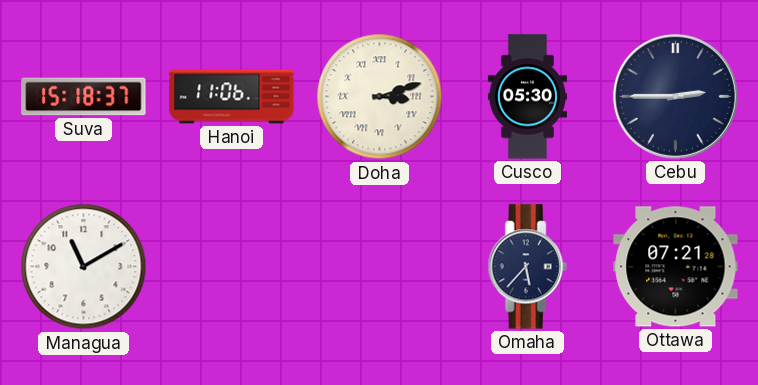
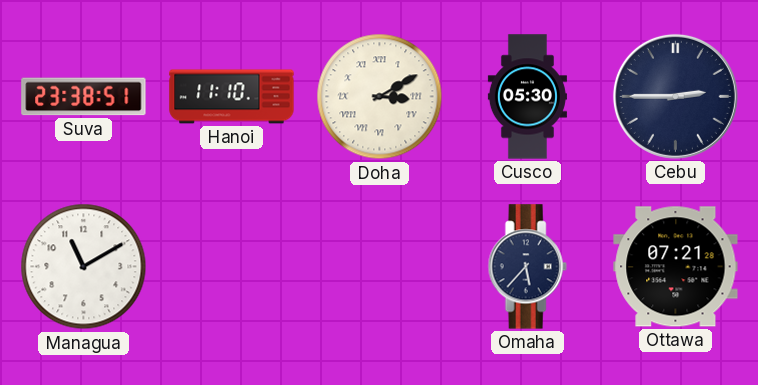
Suva: 15:18 -> 23:38
Hanoi: 11:06 -> 11:10
Doha: 3:12 -> 3:10
